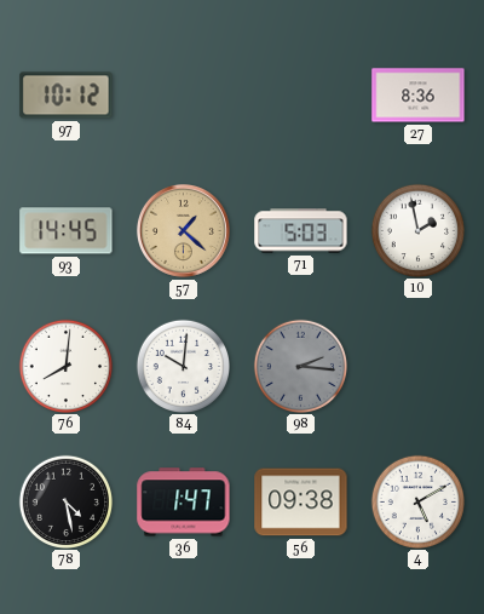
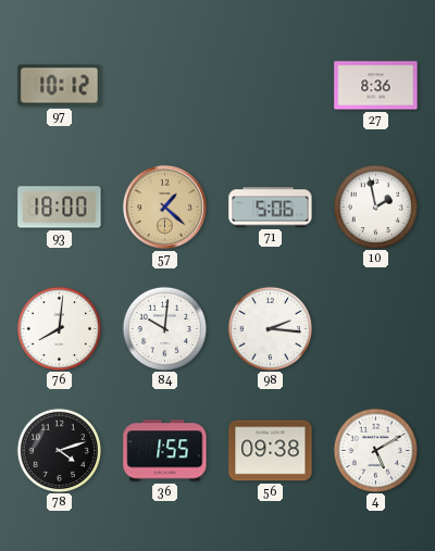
93: 14:45 -> 18:00
71: 5:03 -> 5:06
98 dial: grey -> white
78: 4:28 -> 4:12
36: 1:47 -> 1:55
